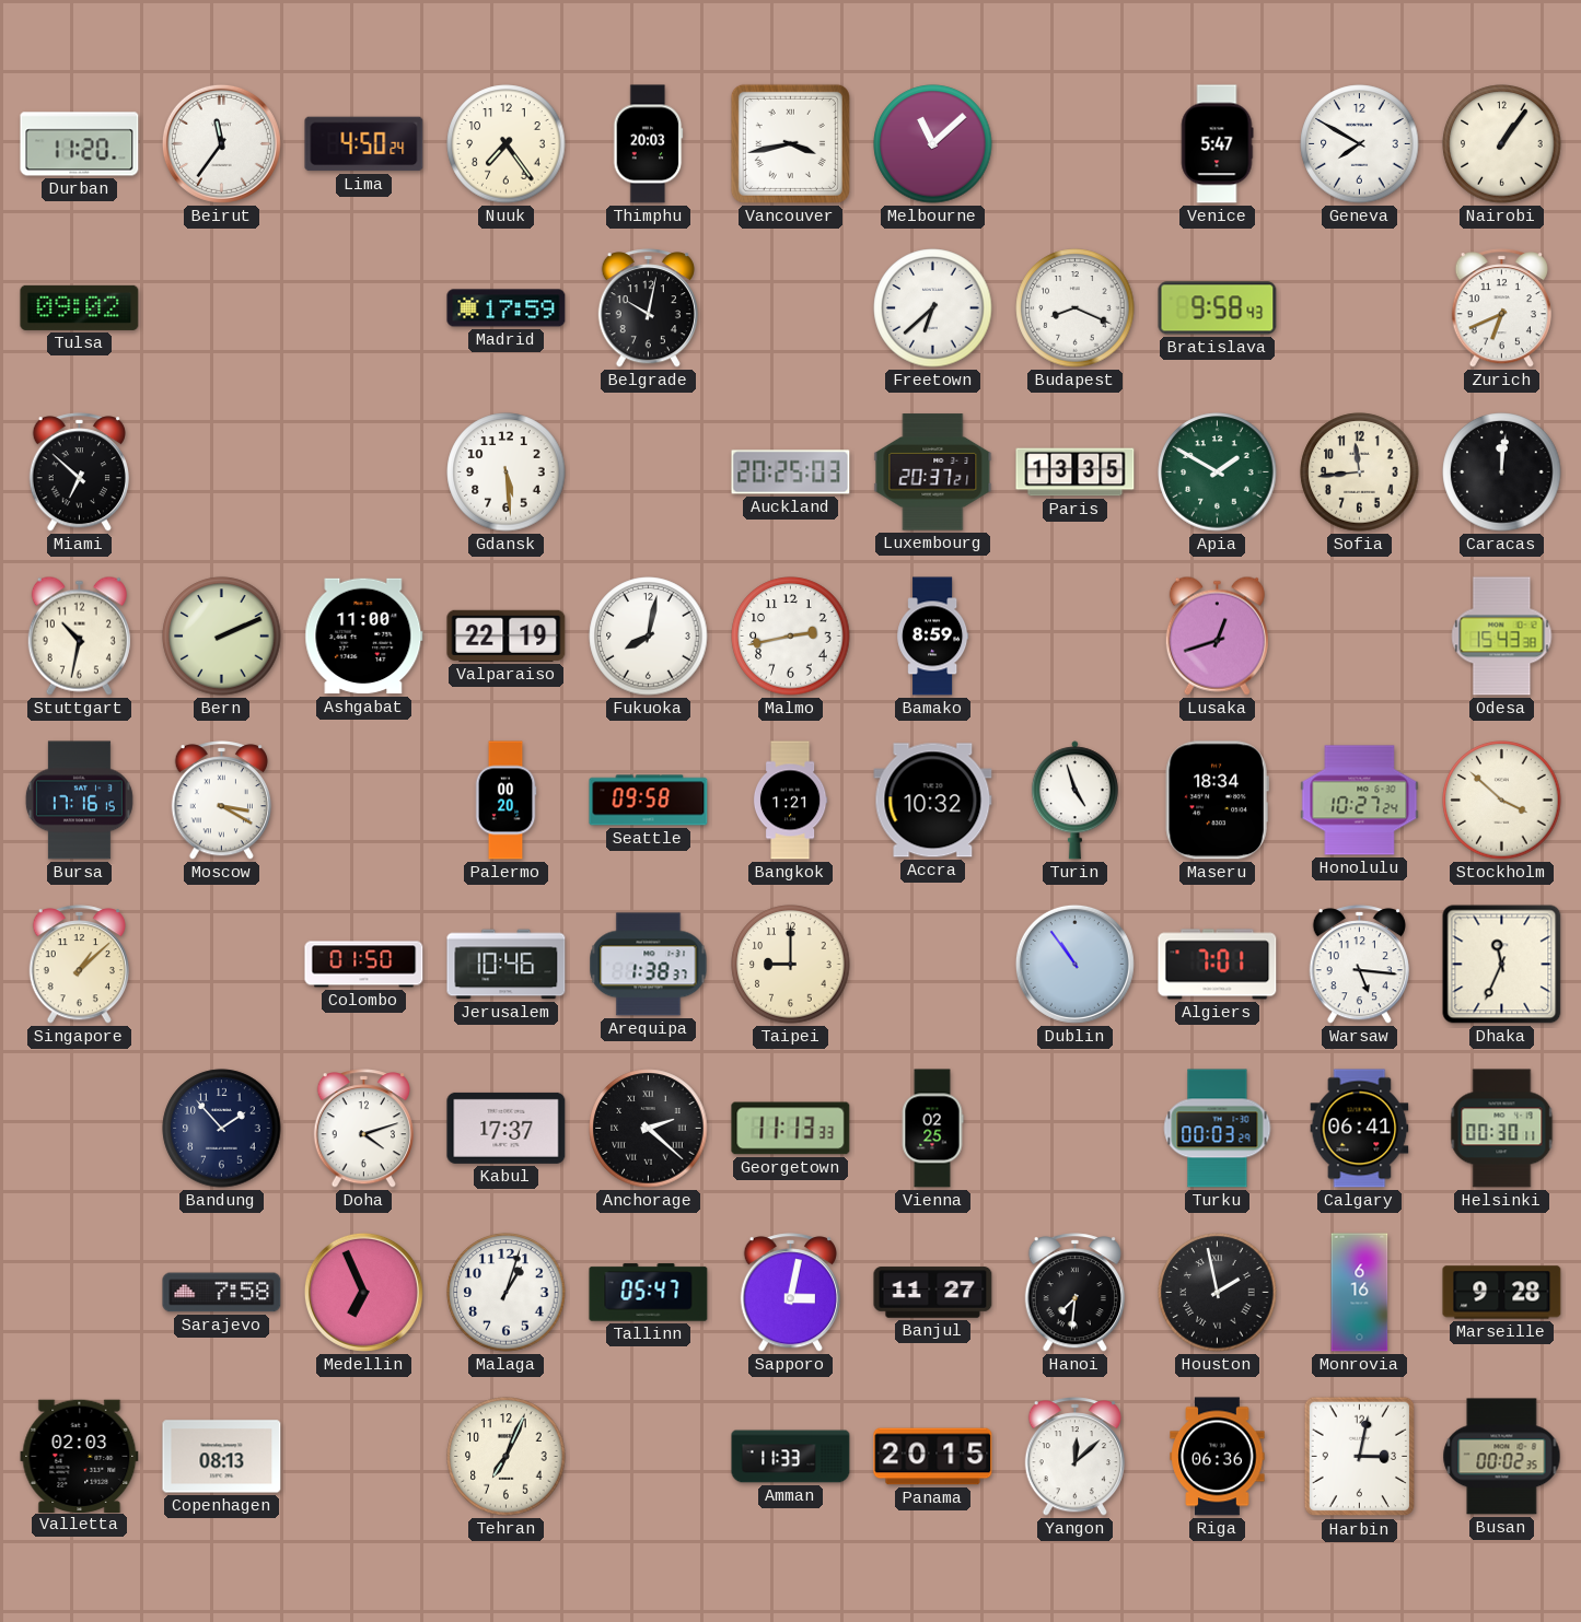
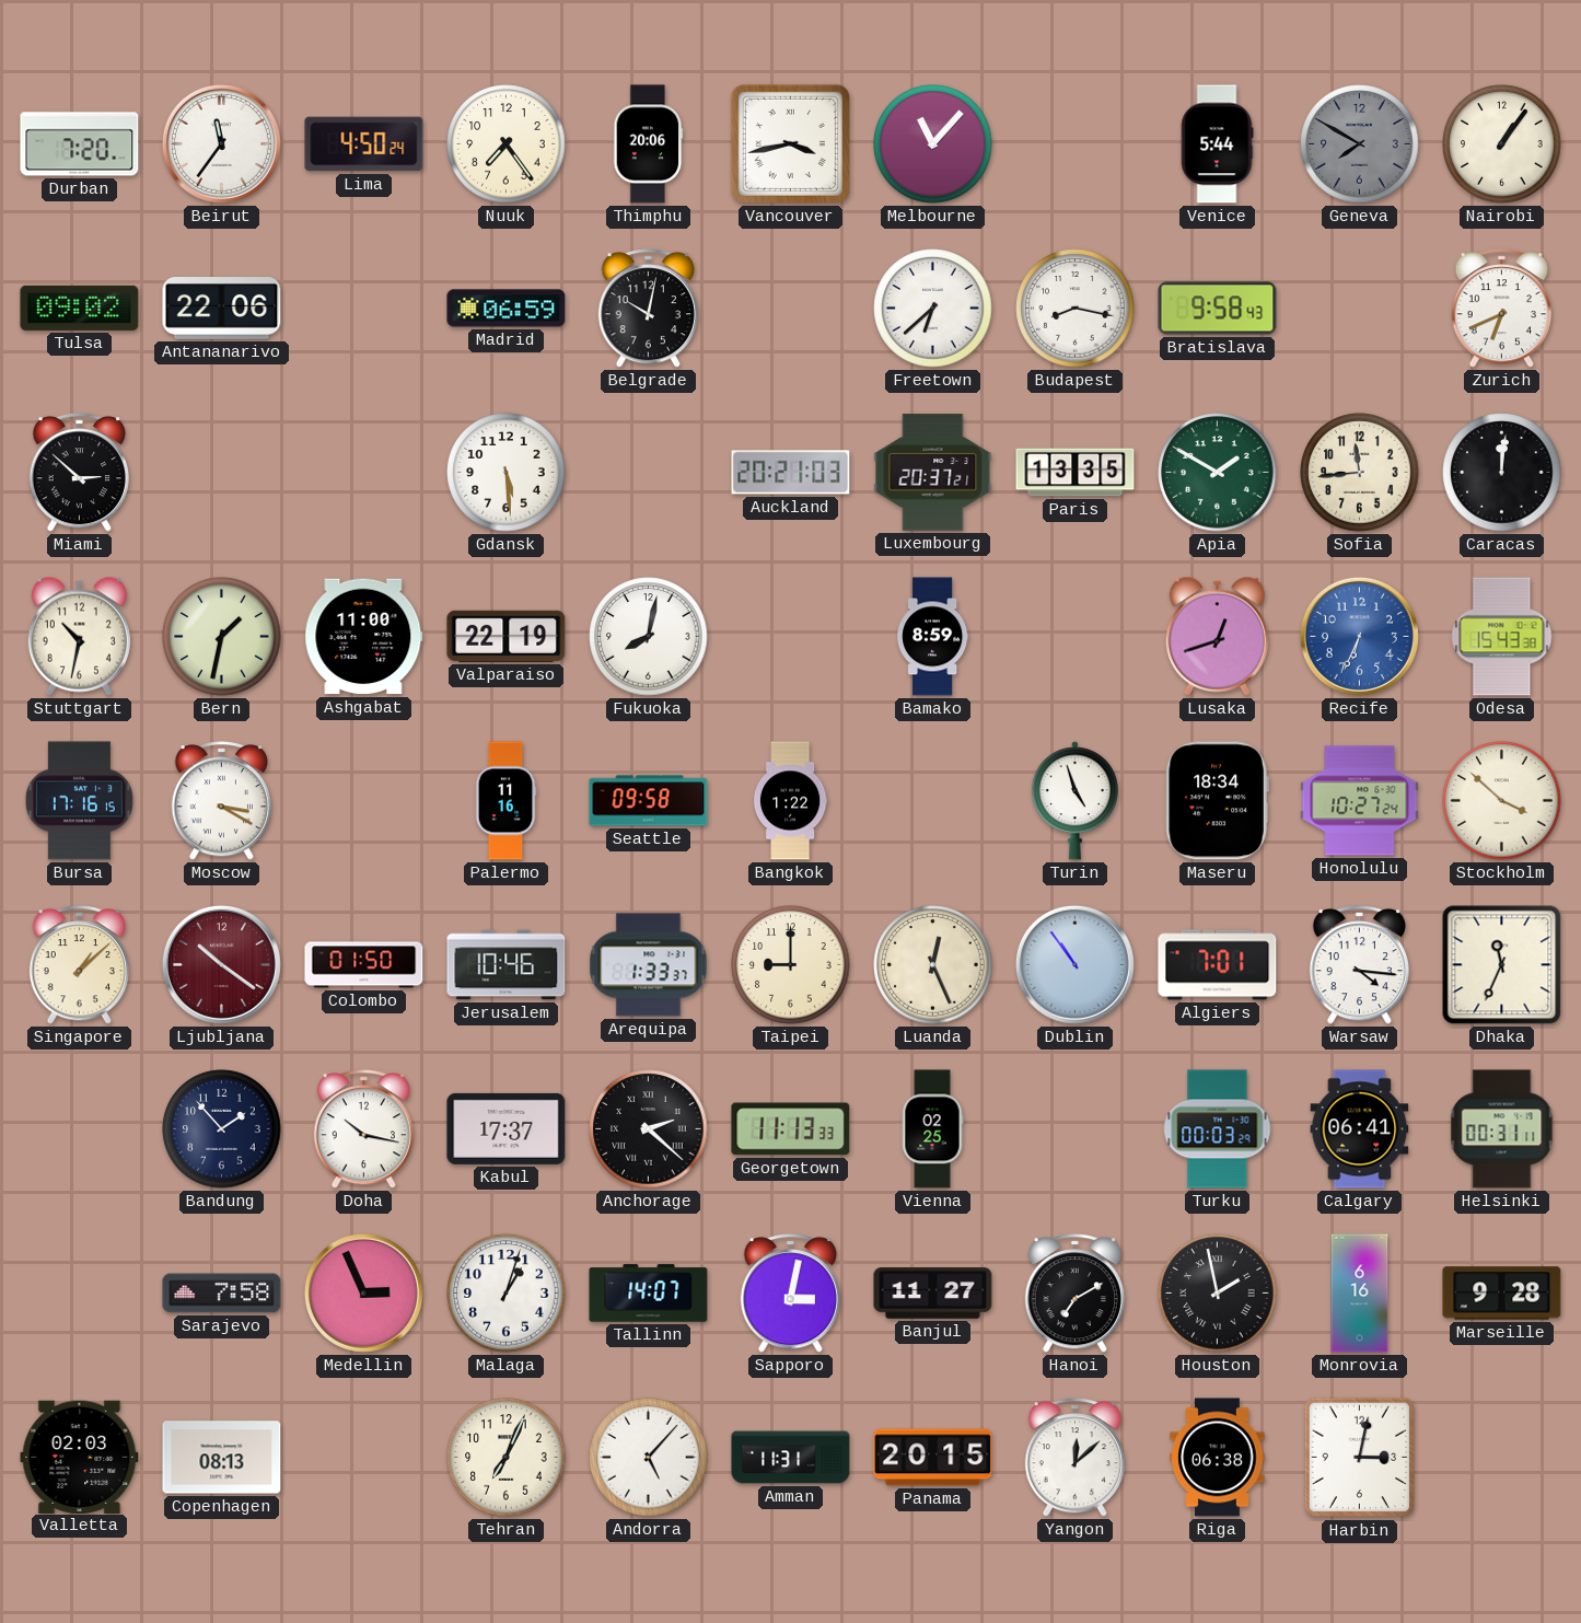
Durban: 11:20 -> 7:20
Thimphu: 20:03 -> 20:06
Melbourne: 11:08 -> 11:07
Venice: 5:47 -> 5:44
Geneva dial: white -> grey
Antananarivo: none -> 22:06
Madrid: 17:59 -> 06:59
Budapest: 8:19 -> 8:17
Miami: 6:52 -> 2:52
Auckland: 20:25 -> 20:21
Bern: 2:11 -> 1:32
Malmo: 2:43 -> none
Recife: none -> 6:34
Palermo: 00:20 -> 11:16
Bangkok: 1:21 -> 1:22
Accra: 10:32 -> none
Ljubljana: none -> 10:21
Arequipa: 1:38 -> 1:33
Luanda: none -> 12:26
Warsaw: 5:16 -> 4:16
Doha: 4:12 -> 10:17
Helsinki: 00:30 -> 00:31
Medellin: 6:56 -> 2:56
Tallinn: 05:47 -> 14:07
Hanoi: 7:31 -> 7:10
Andorra: none -> 5:07
Amman: 11:33 -> 11:31
Riga: 06:36 -> 06:38
Busan: 00:02 -> none
